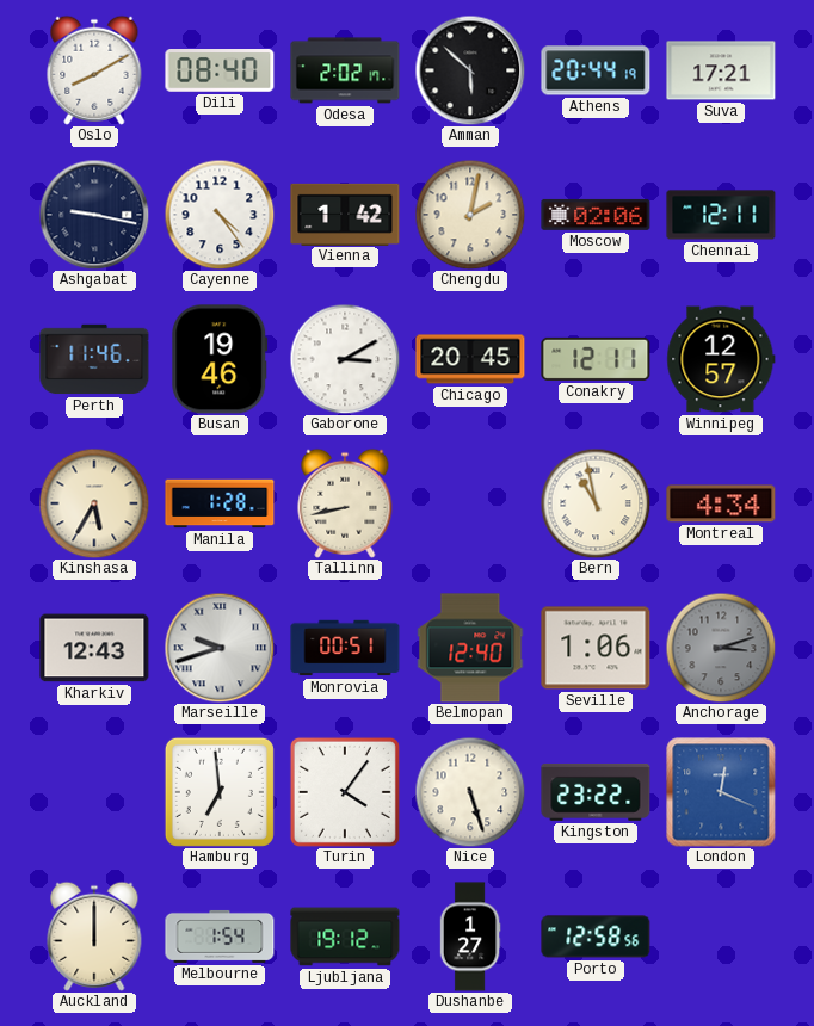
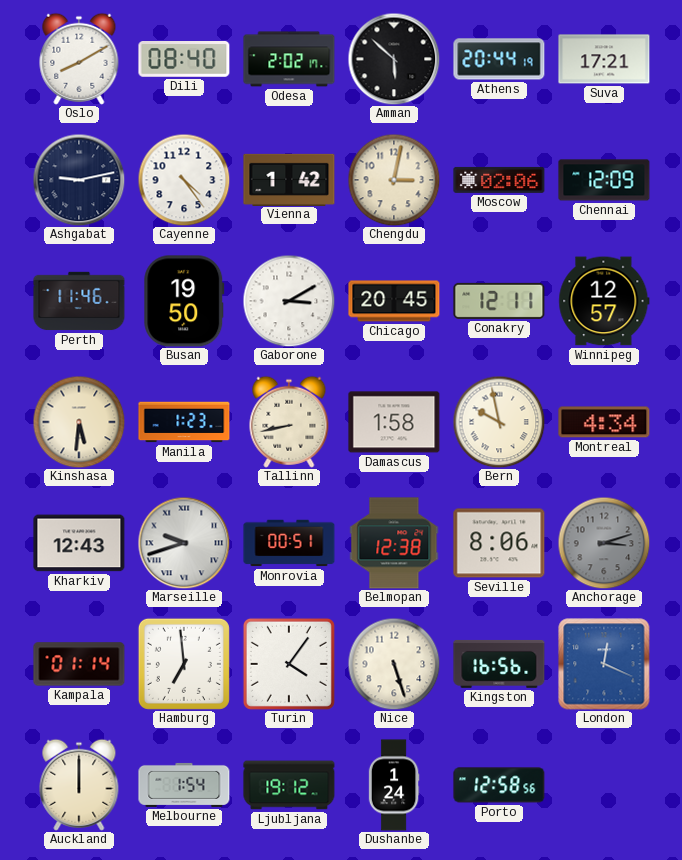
Ashgabat: 9:17 -> 9:13
Chengdu: 2:02 -> 3:02
Chennai: 12:11 -> 12:09
Busan: 19:46 -> 19:50
Kinshasa: 5:35 -> 5:31
Manila: 1:28 -> 1:23
Damascus: none -> 1:58
Bern: 10:58 -> 9:58
Belmopan: 12:40 -> 12:38
Seville: 1:06 -> 8:06
Kampala: none -> 01:14
Kingston: 23:22 -> 16:56
Dushanbe: 1:27 -> 1:24
